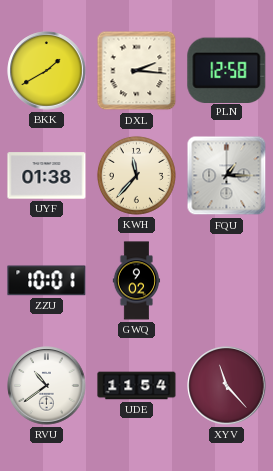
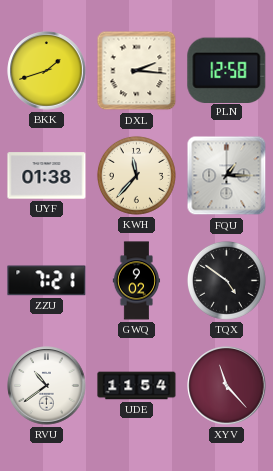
BKK: 1:40 -> 1:42
ZZU: 10:01 -> 7:21
TQX: none -> 4:51
